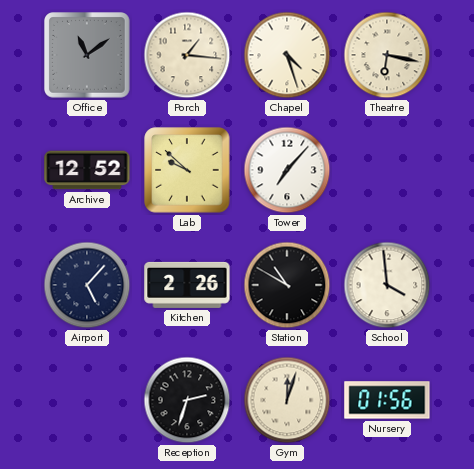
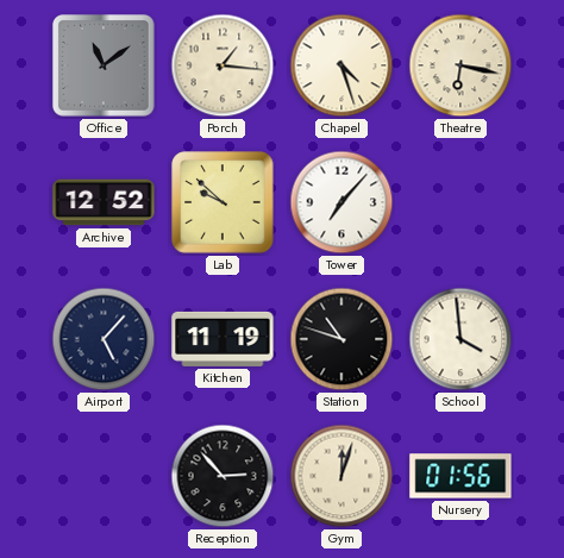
Kitchen: 2:26 -> 11:19
Station: 10:50 -> 10:48
Reception: 2:33 -> 2:53
